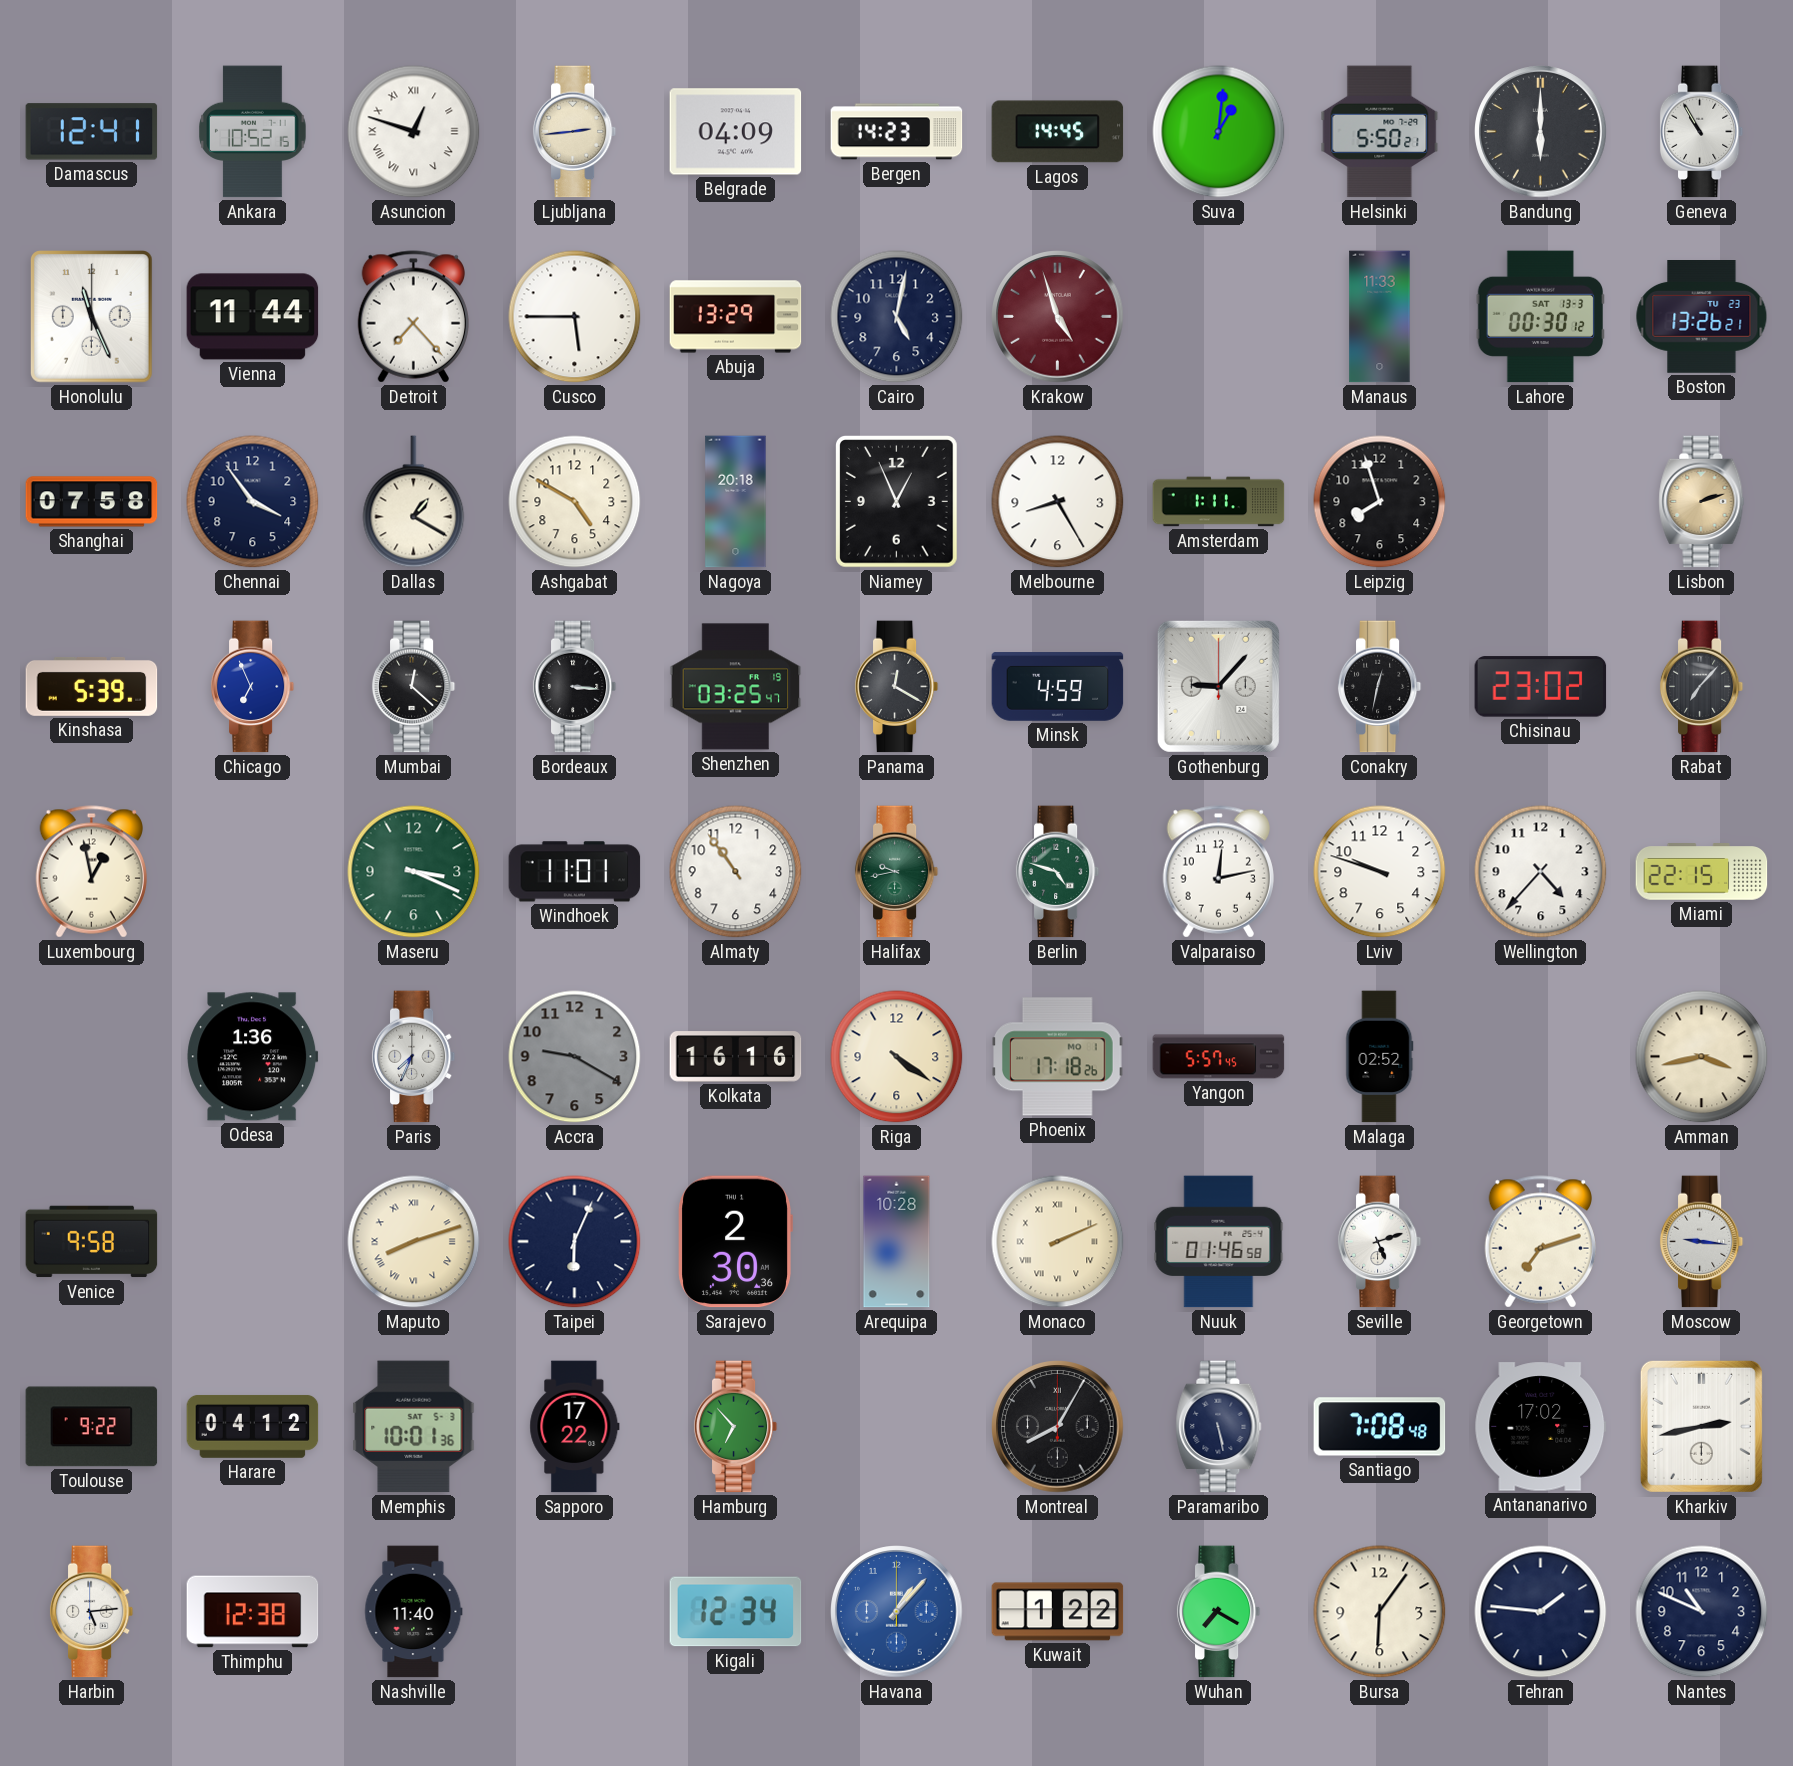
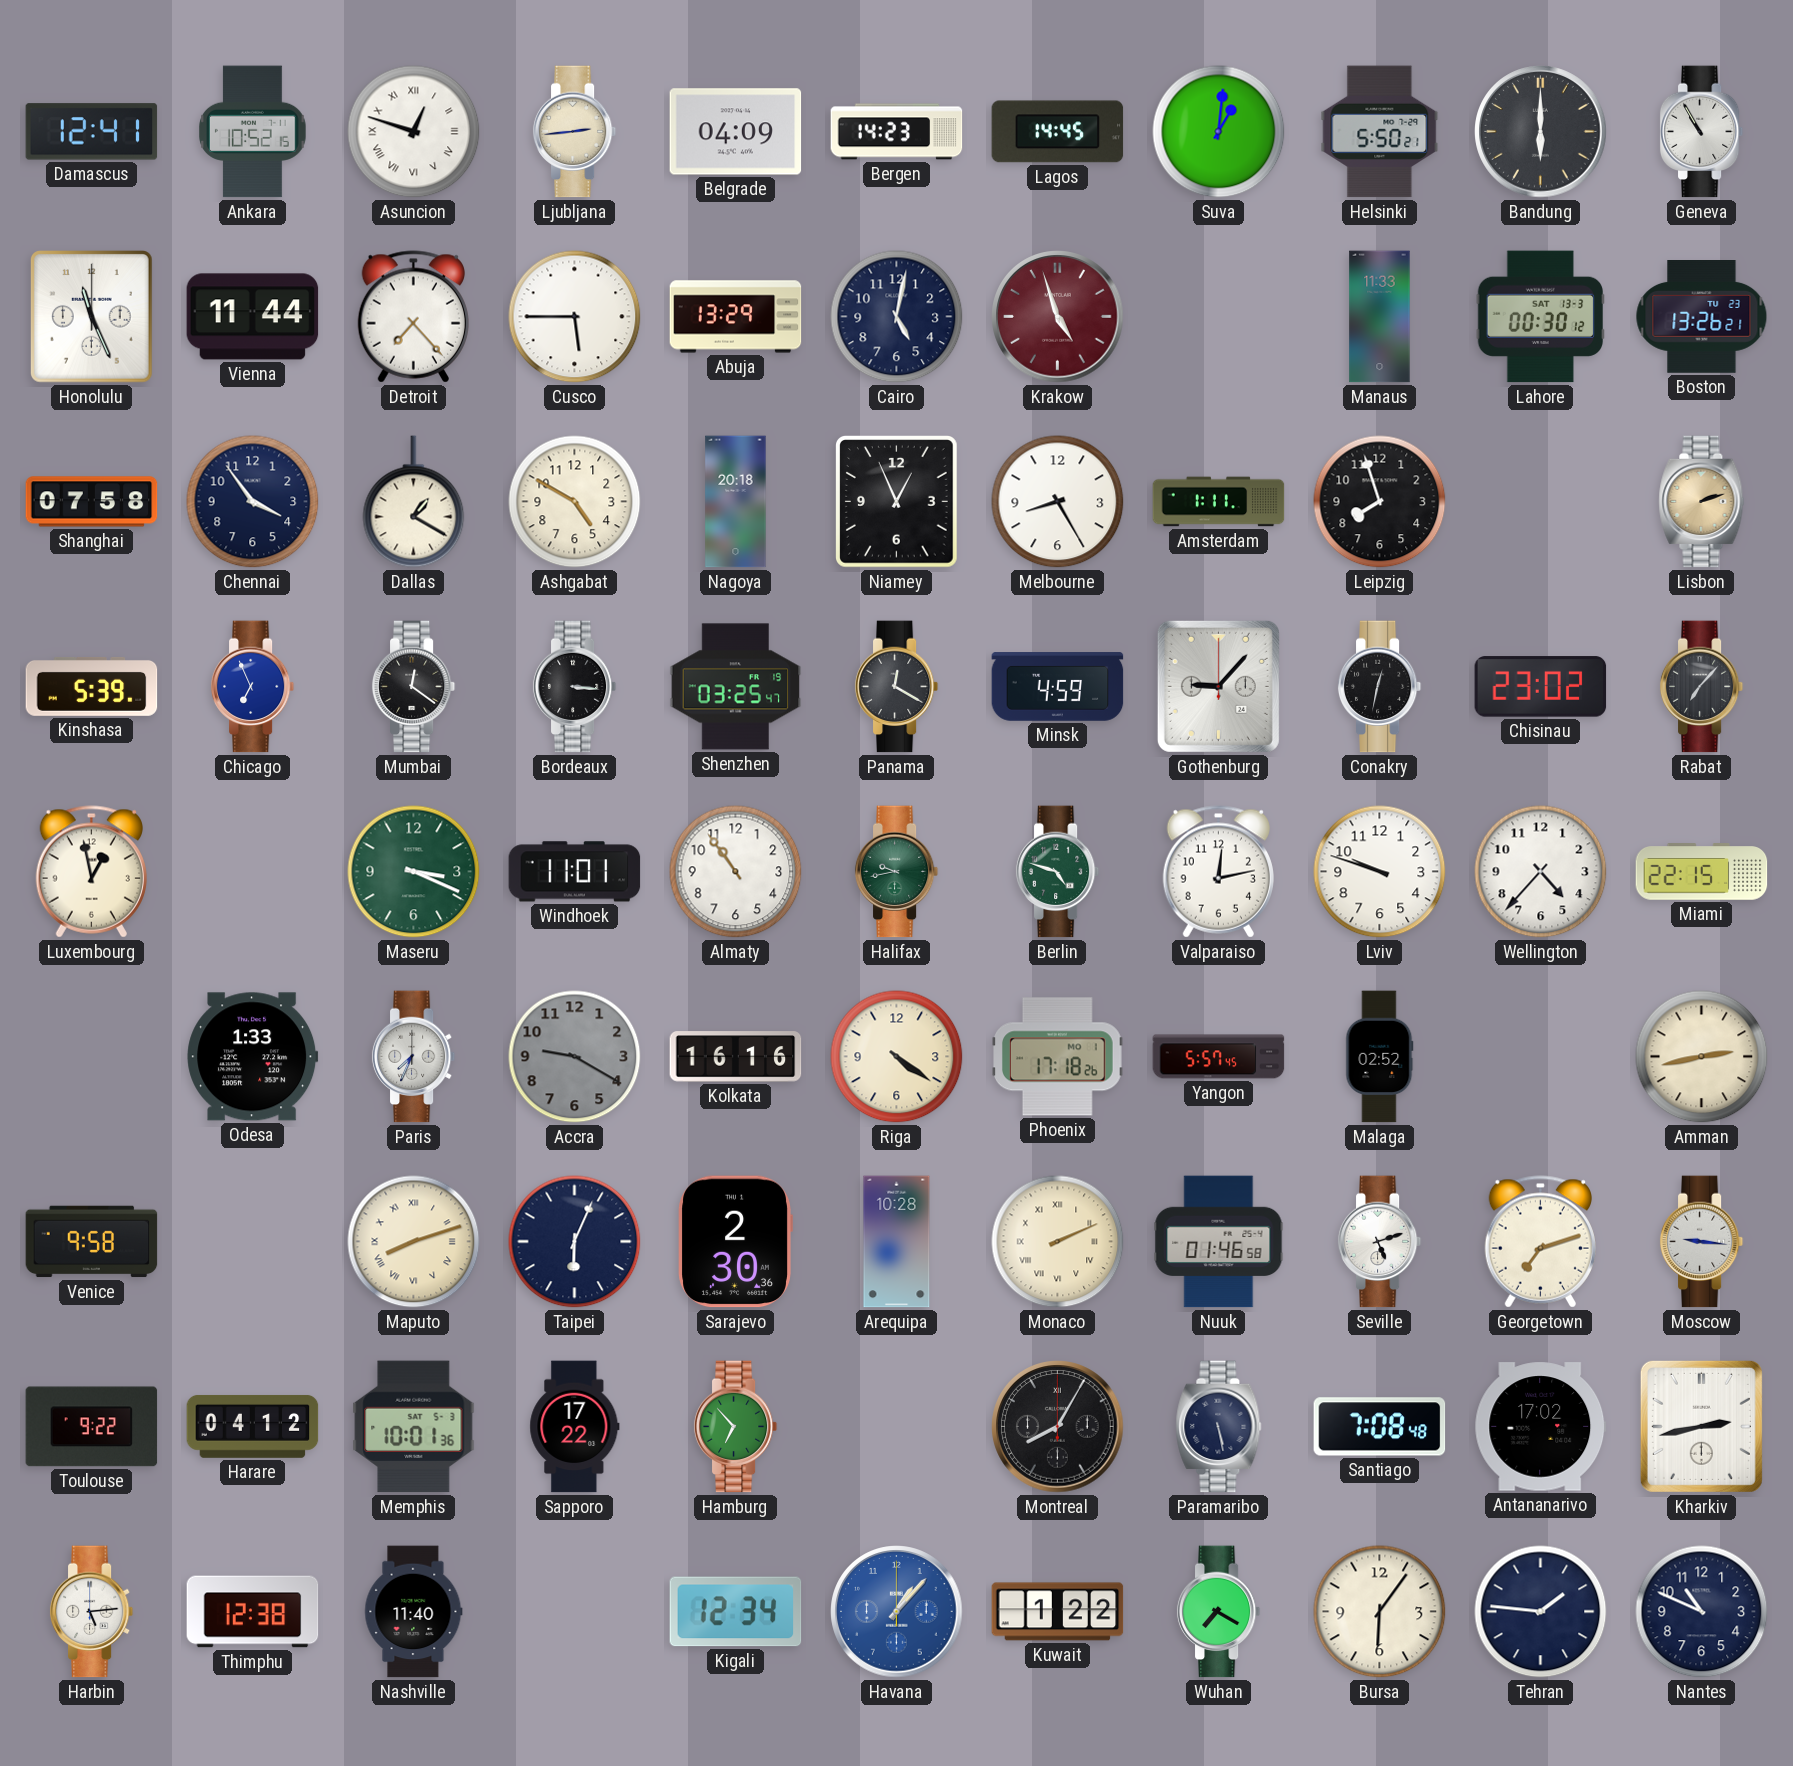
Mumbai: 12:22 -> 12:21
Odesa: 1:36 -> 1:33
Amman: 3:43 -> 2:43
